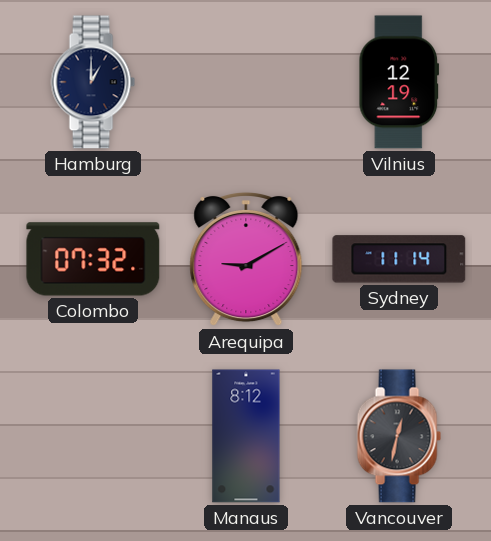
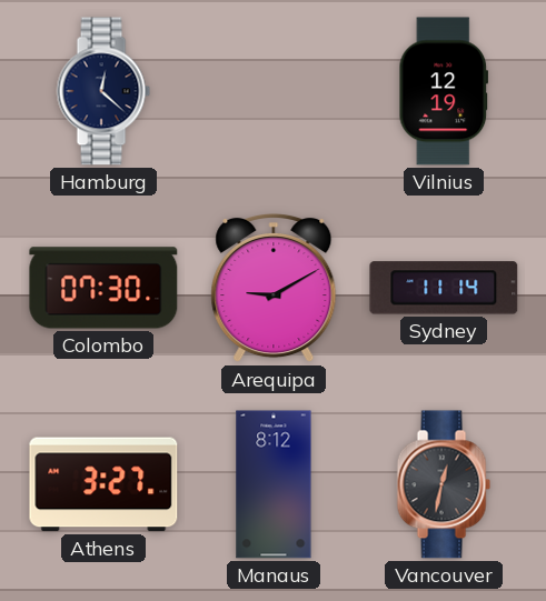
Hamburg: 1:00 -> 12:22
Colombo: 07:32 -> 07:30
Athens: none -> 3:27
